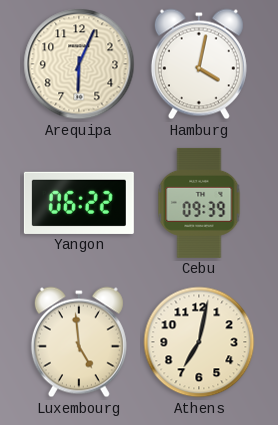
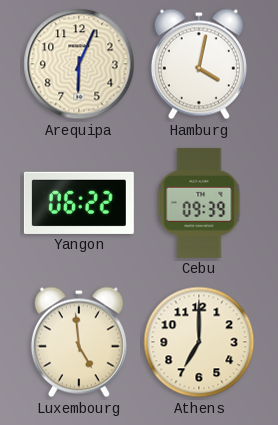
Athens: 7:02 -> 7:00
